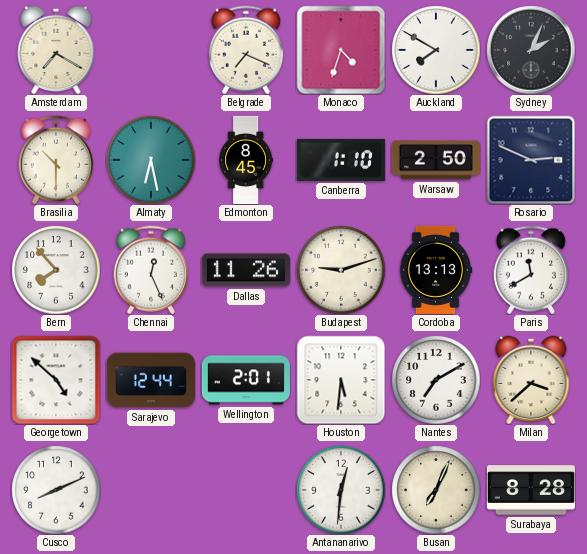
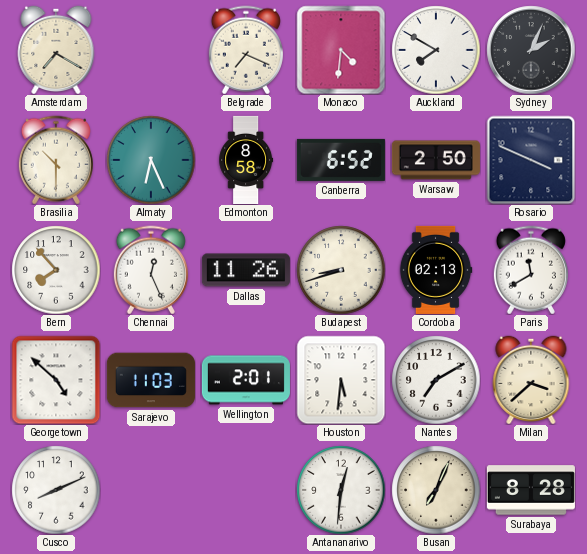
Monaco: 4:33 -> 4:31
Almaty: 6:28 -> 6:26
Edmonton: 8:45 -> 8:58
Canberra: 1:10 -> 6:52
Rosario: 2:49 -> 3:49
Budapest: 9:12 -> 8:42
Cordoba: 13:13 -> 02:13
Sarajevo: 12:44 -> 11:03
